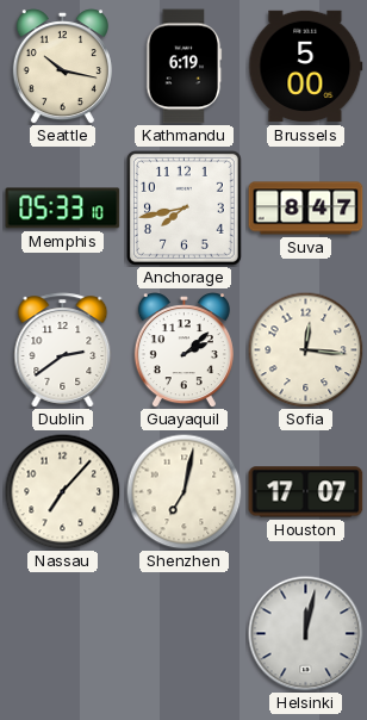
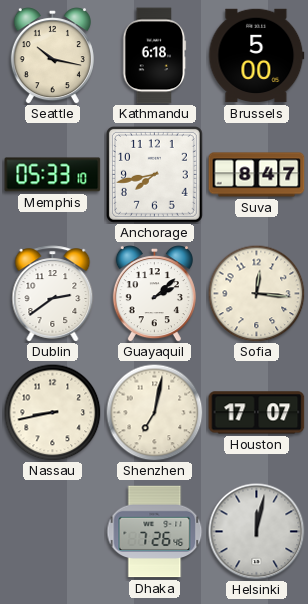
Kathmandu: 6:19 -> 6:18
Nassau: 7:07 -> 8:43
Dhaka: none -> 7:26
